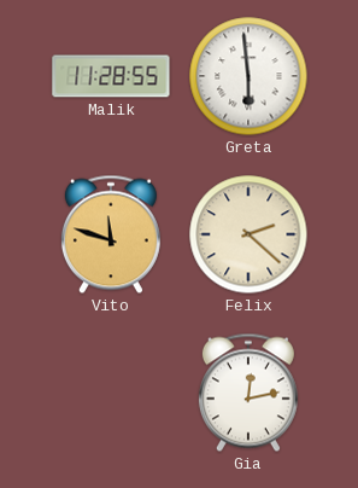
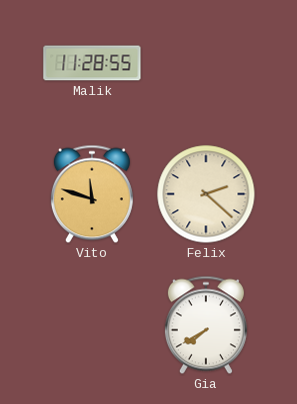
Greta: 5:59 -> none
Gia: 12:13 -> 7:40
